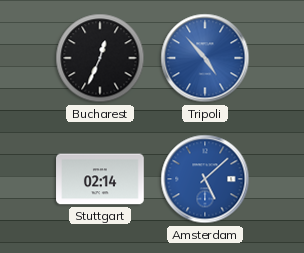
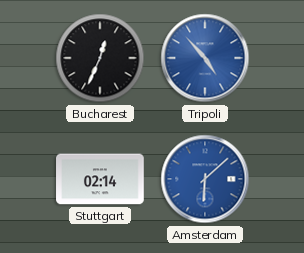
Amsterdam: 5:08 -> 6:08
